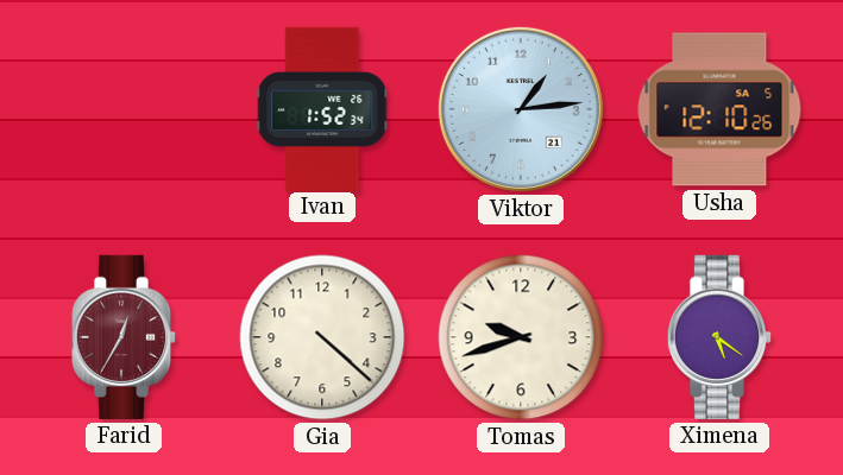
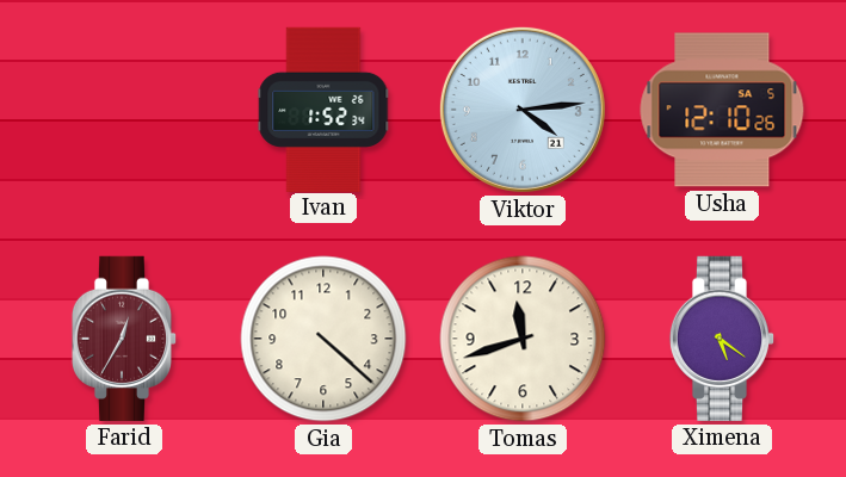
Viktor: 1:14 -> 4:14
Tomas: 9:42 -> 11:42
